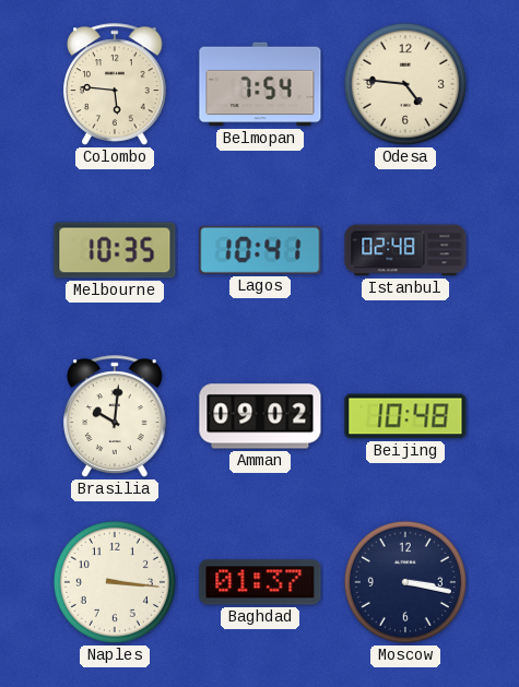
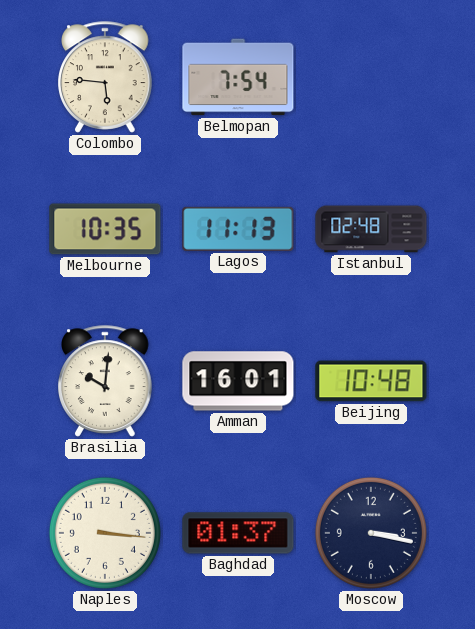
Odesa: 4:46 -> none
Lagos: 10:41 -> 11:13
Amman: 09:02 -> 16:01
